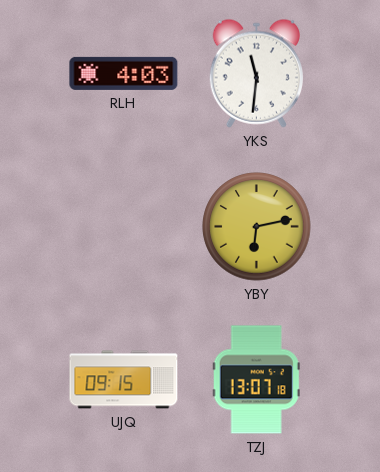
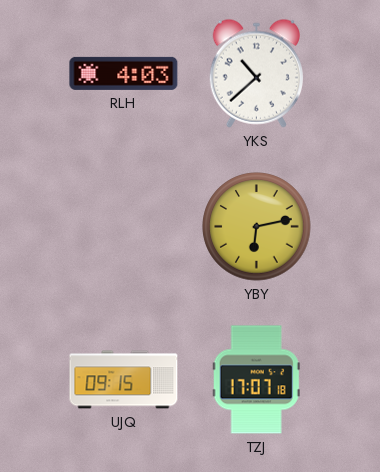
YKS: 11:31 -> 10:38
TZJ: 13:07 -> 17:07
